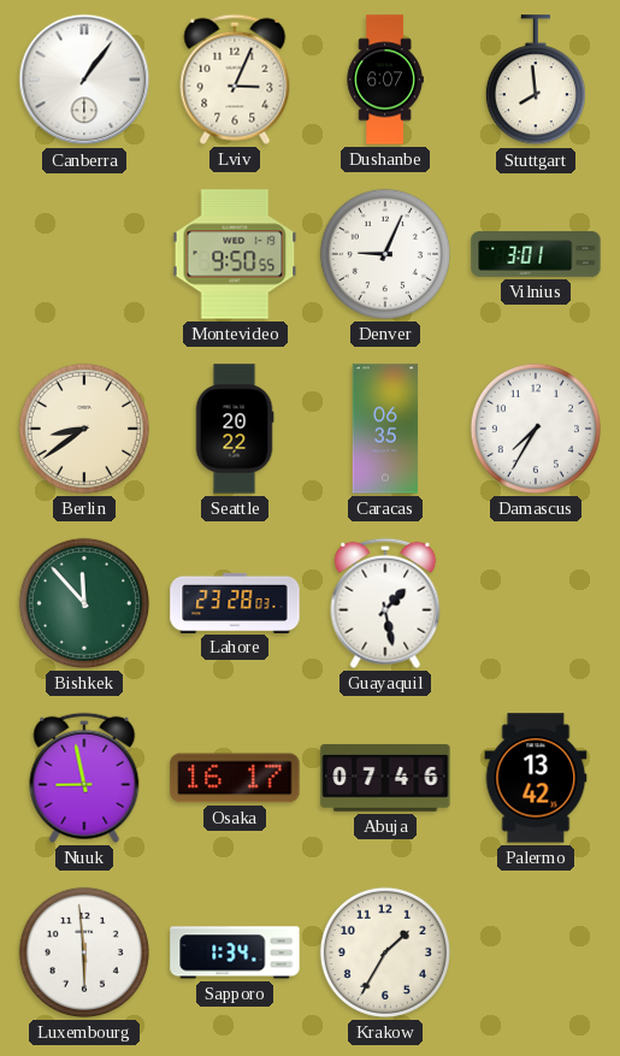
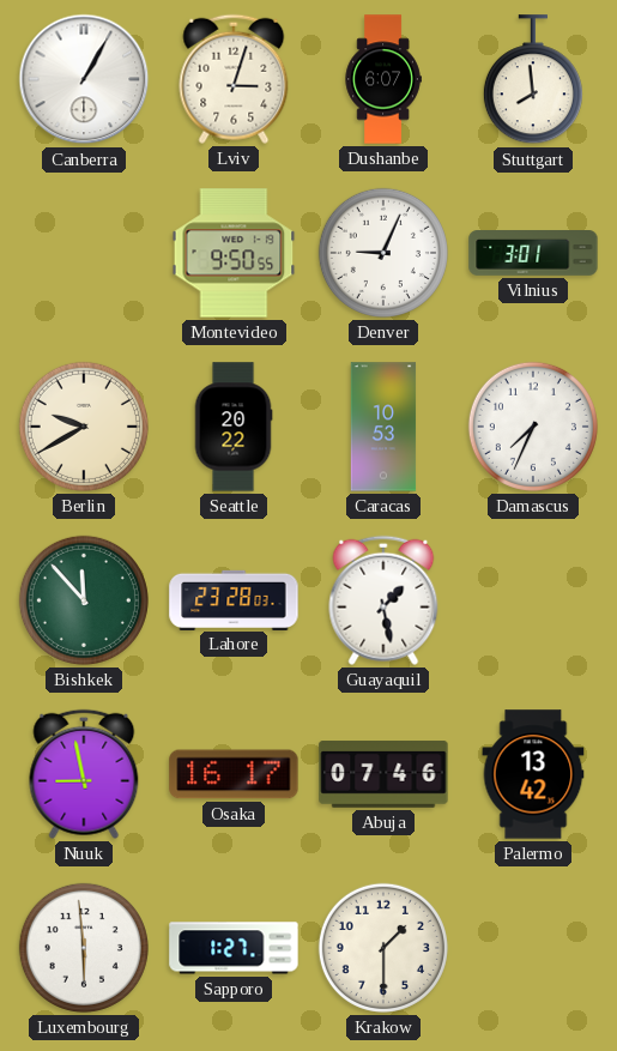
Canberra: 1:06 -> 1:05
Lviv: 3:04 -> 3:03
Berlin: 8:39 -> 9:40
Caracas: 06:35 -> 10:53
Damascus: 7:35 -> 7:34
Sapporo: 1:34 -> 1:27
Krakow: 1:35 -> 1:30
